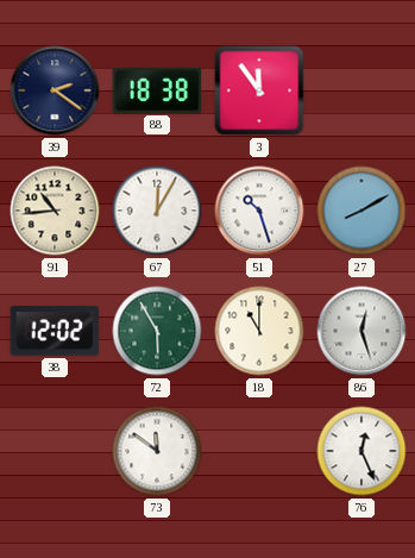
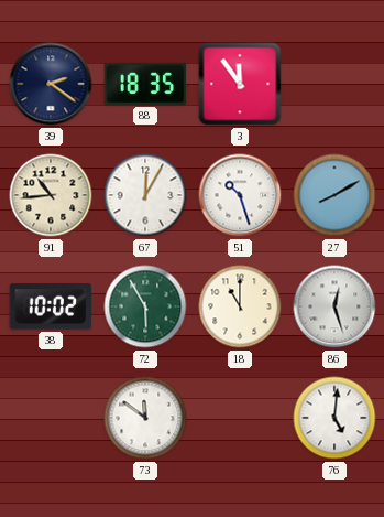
88: 18:38 -> 18:35
38: 12:02 -> 10:02
76: 12:26 -> 5:01
